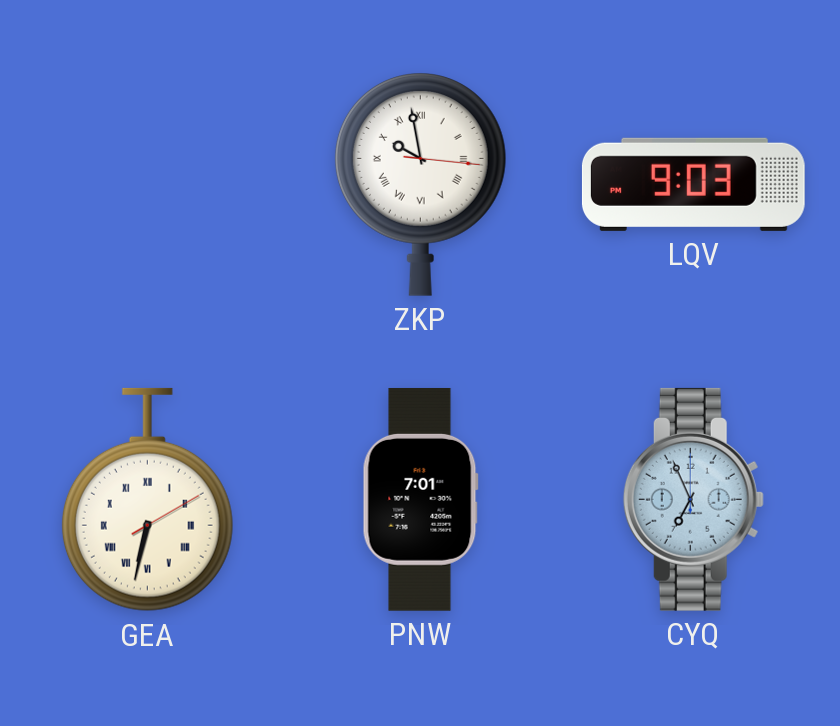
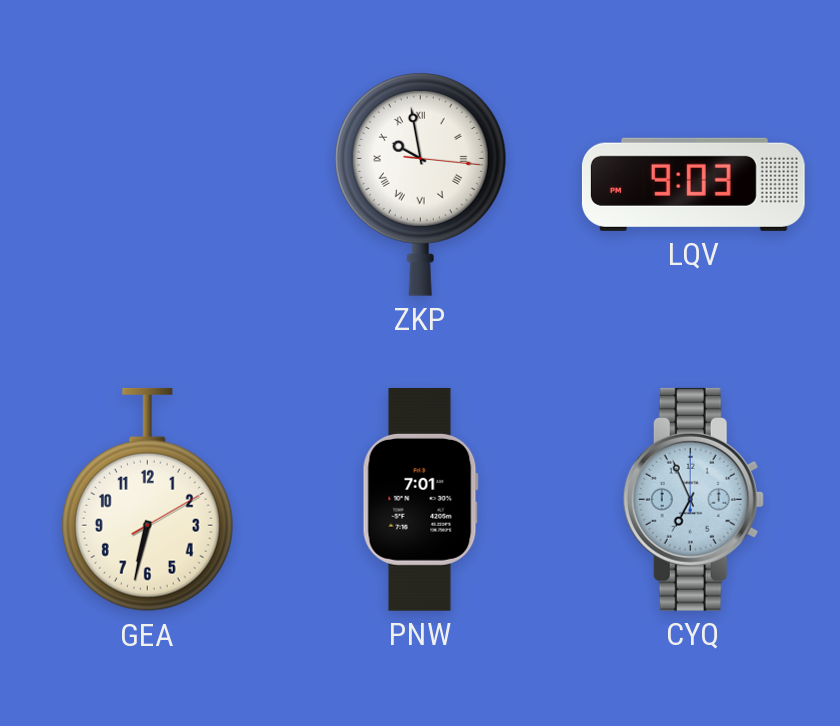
GEA numerals: Roman -> Arabic
